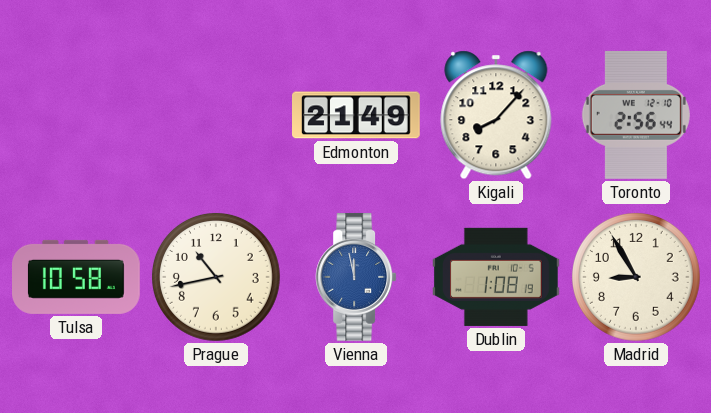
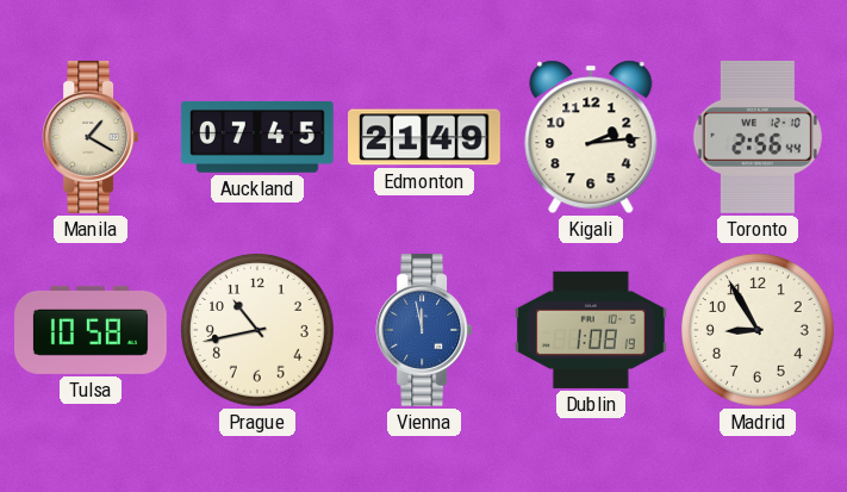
Manila: none -> 1:20
Auckland: none -> 07:45
Kigali: 8:07 -> 2:14
